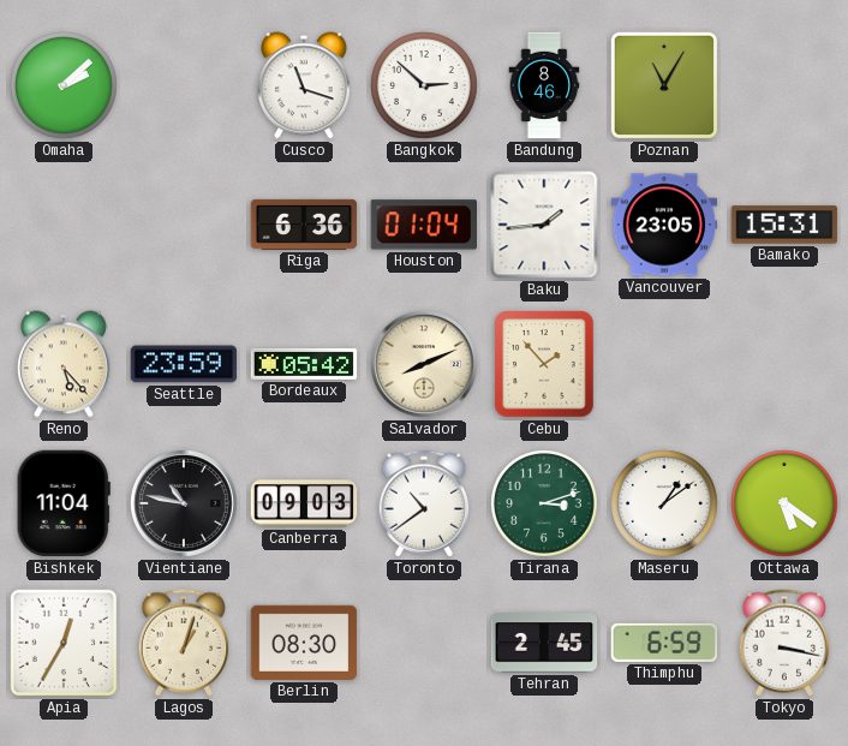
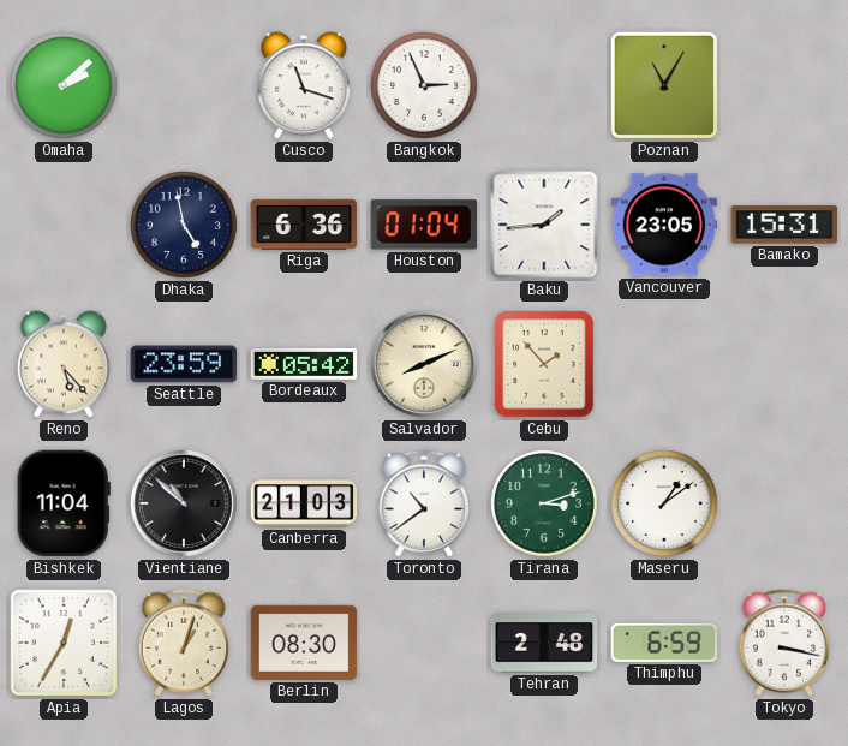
Bangkok: 2:52 -> 2:56
Bandung: 8:46 -> none
Dhaka: none -> 4:58
Vientiane: 10:47 -> 10:52
Canberra: 09:03 -> 21:03
Ottawa: 5:21 -> none
Tehran: 2:45 -> 2:48
